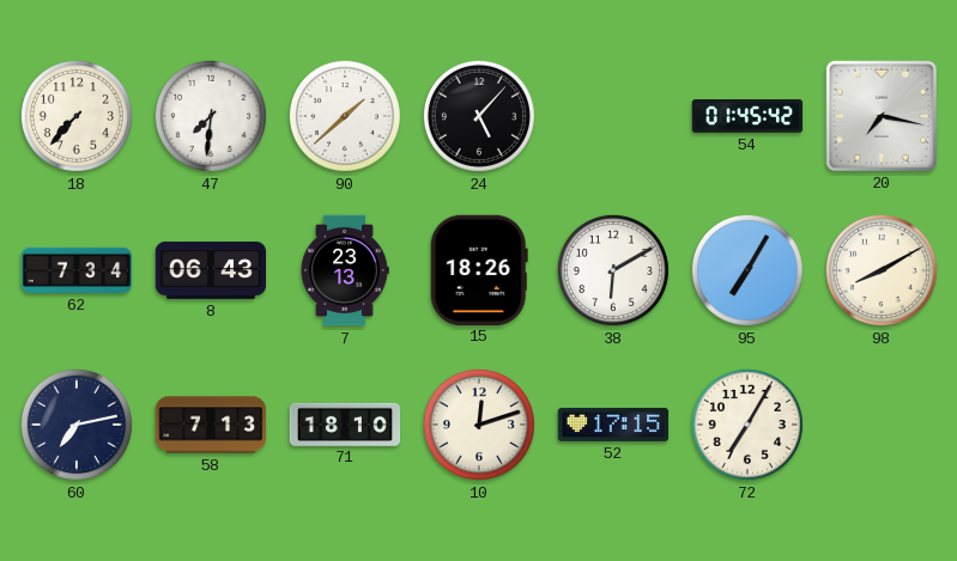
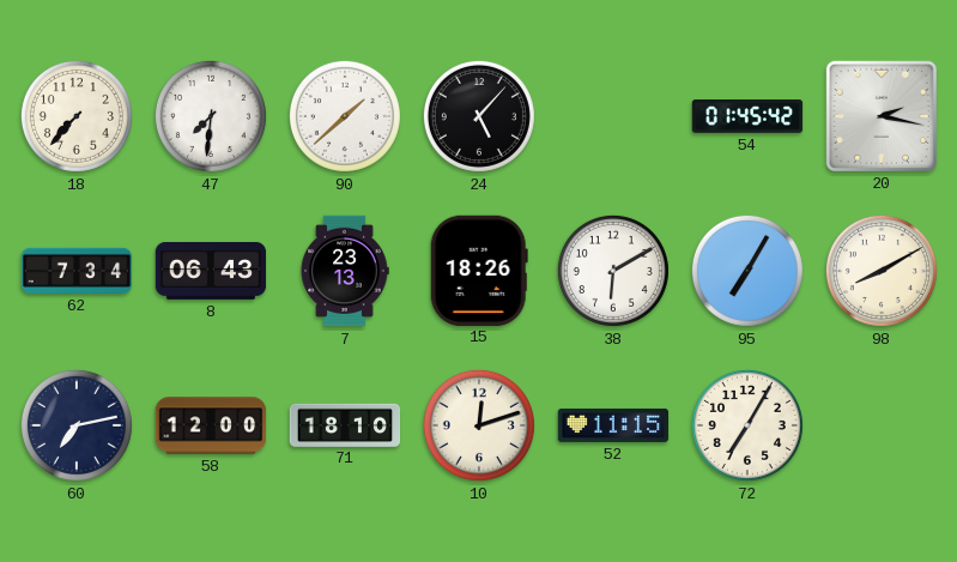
20: 7:17 -> 2:17
58: 7:13 -> 12:00
52: 17:15 -> 11:15
